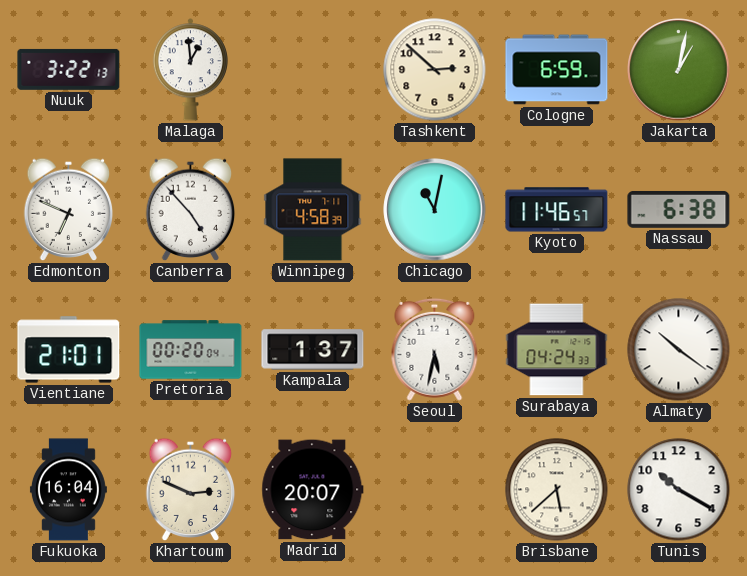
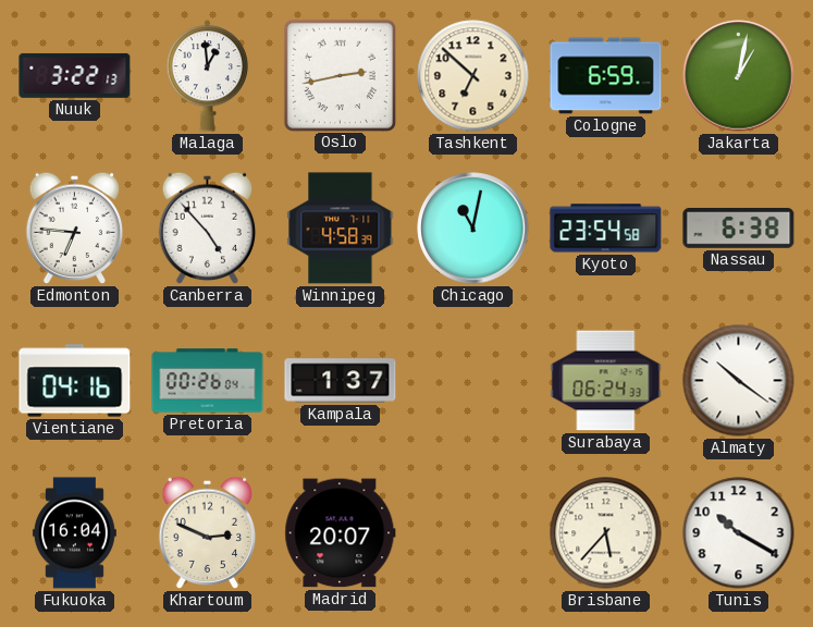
Oslo: none -> 2:43
Tashkent: 2:52 -> 6:52
Edmonton: 6:49 -> 6:46
Kyoto: 11:46 -> 23:54
Vientiane: 21:01 -> 04:16
Pretoria: 00:20 -> 00:26
Seoul: 5:32 -> none
Surabaya: 04:24 -> 06:24
Brisbane: 5:38 -> 5:37
